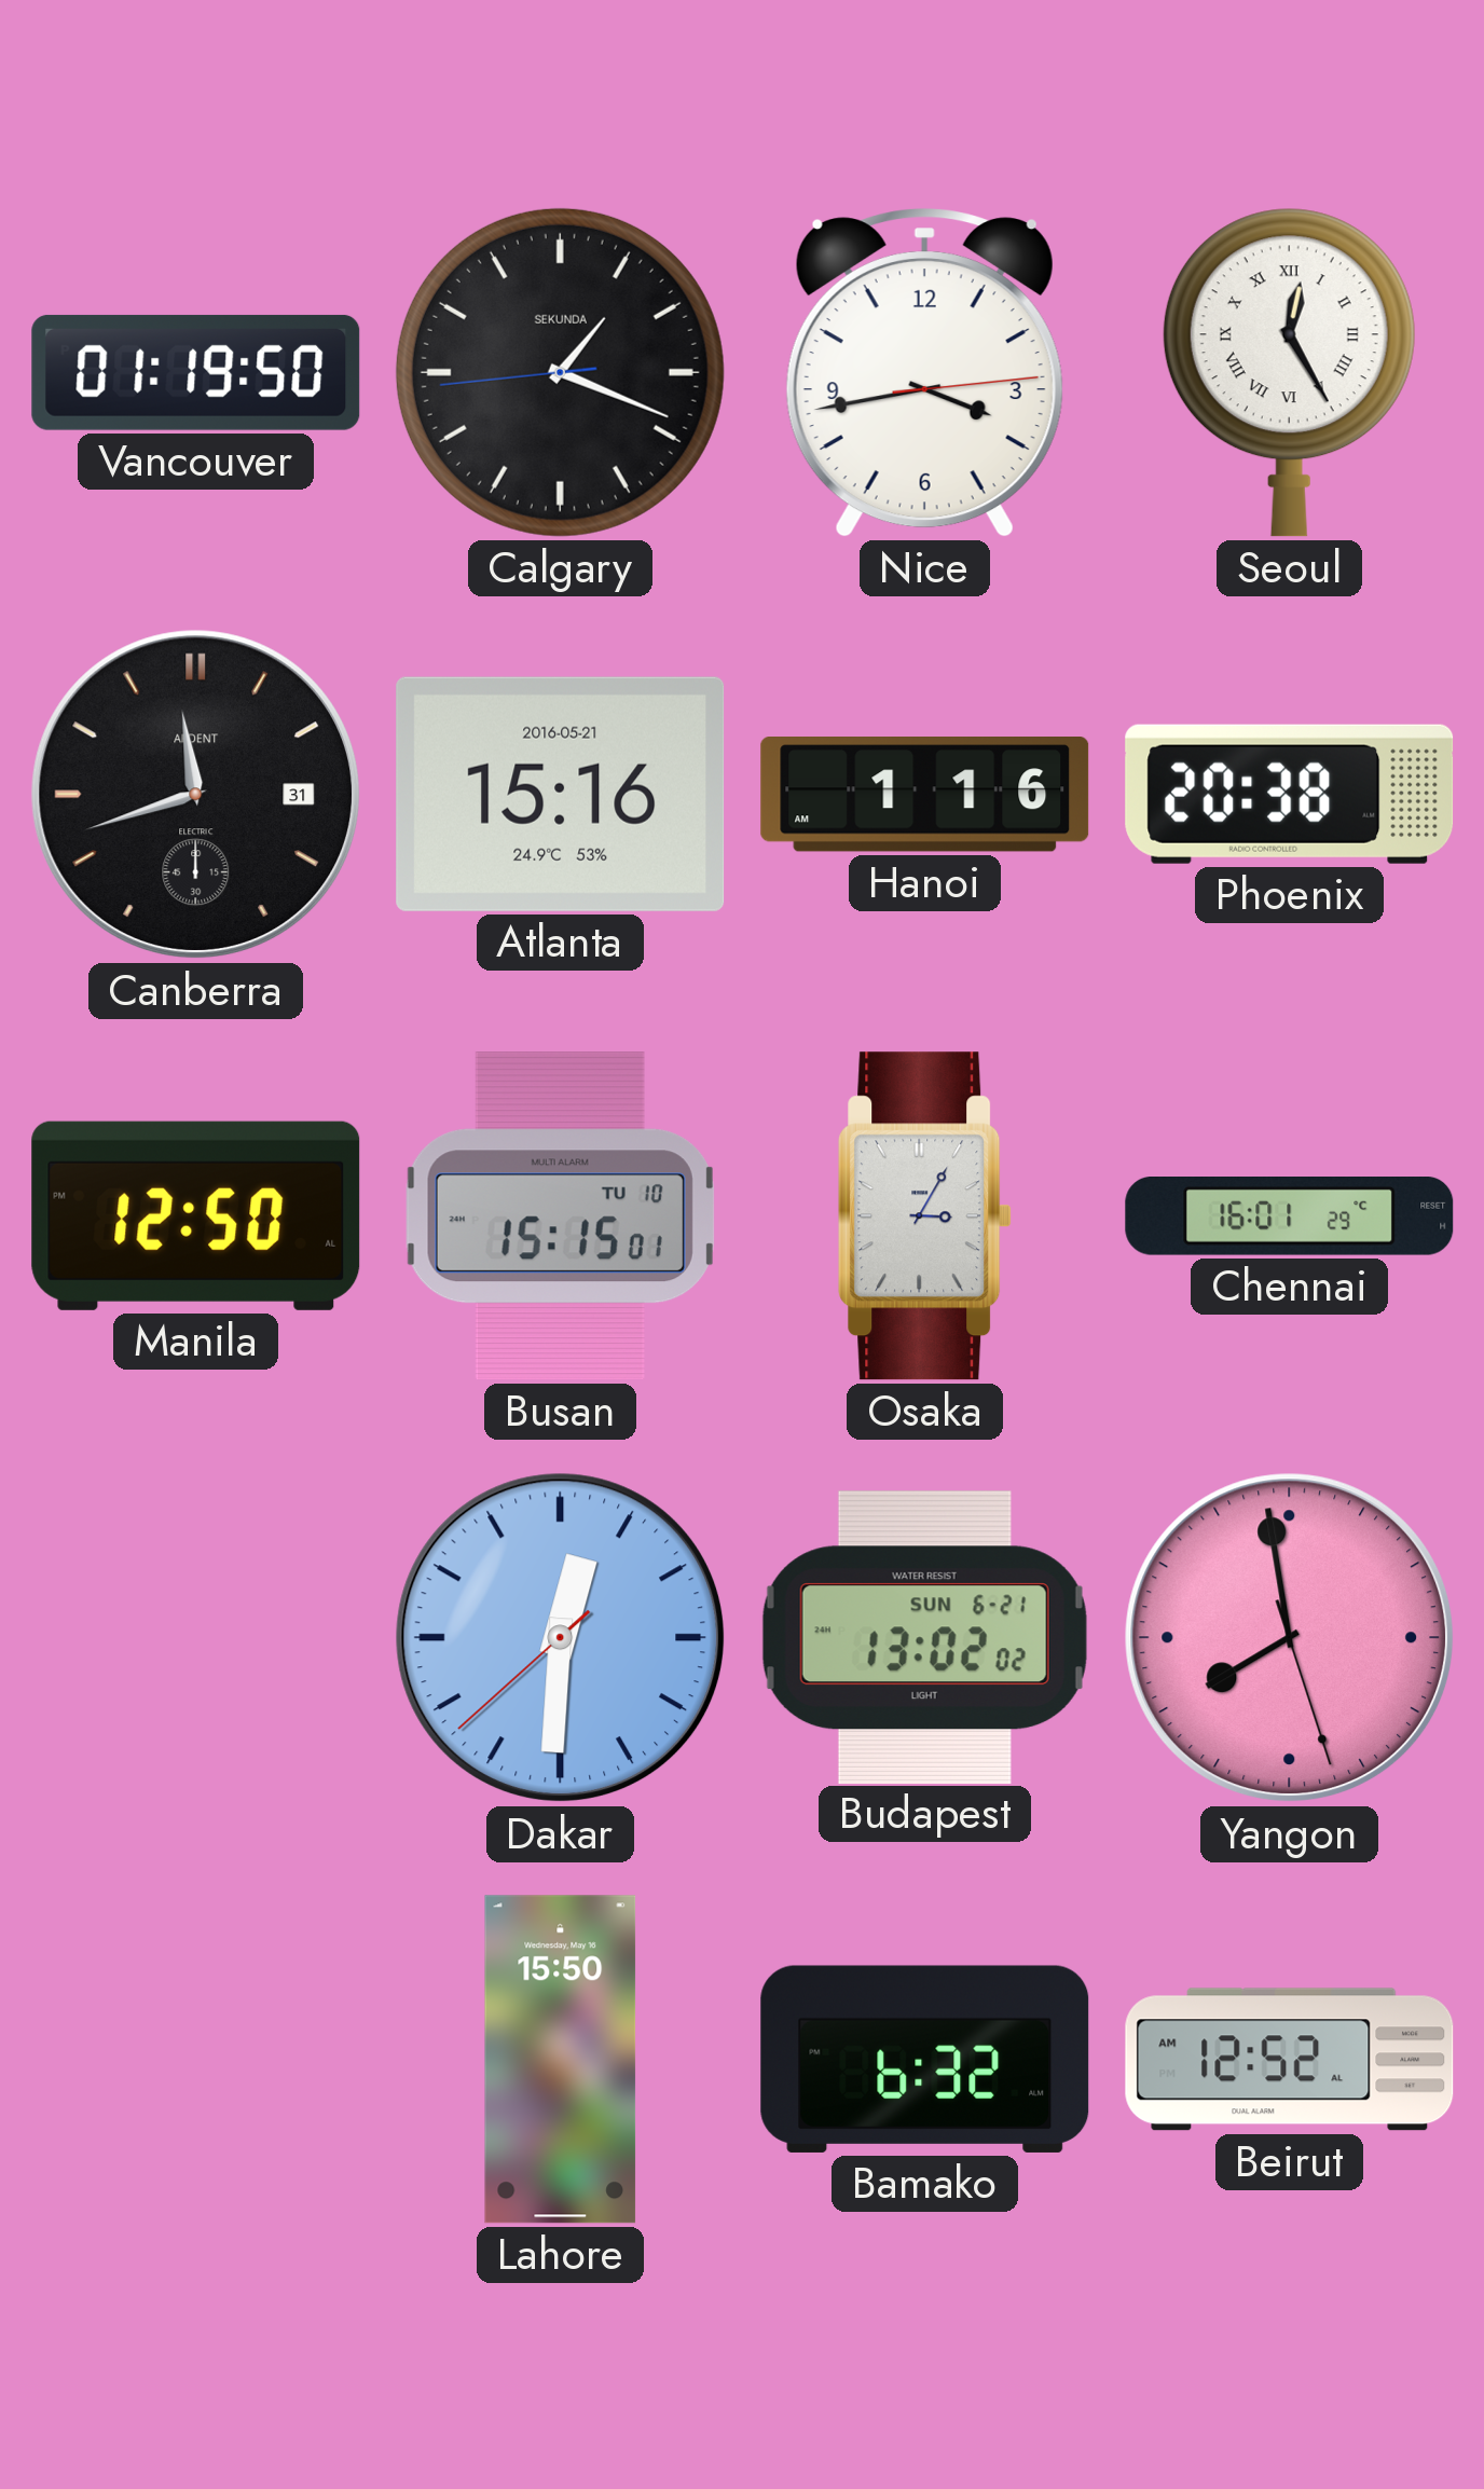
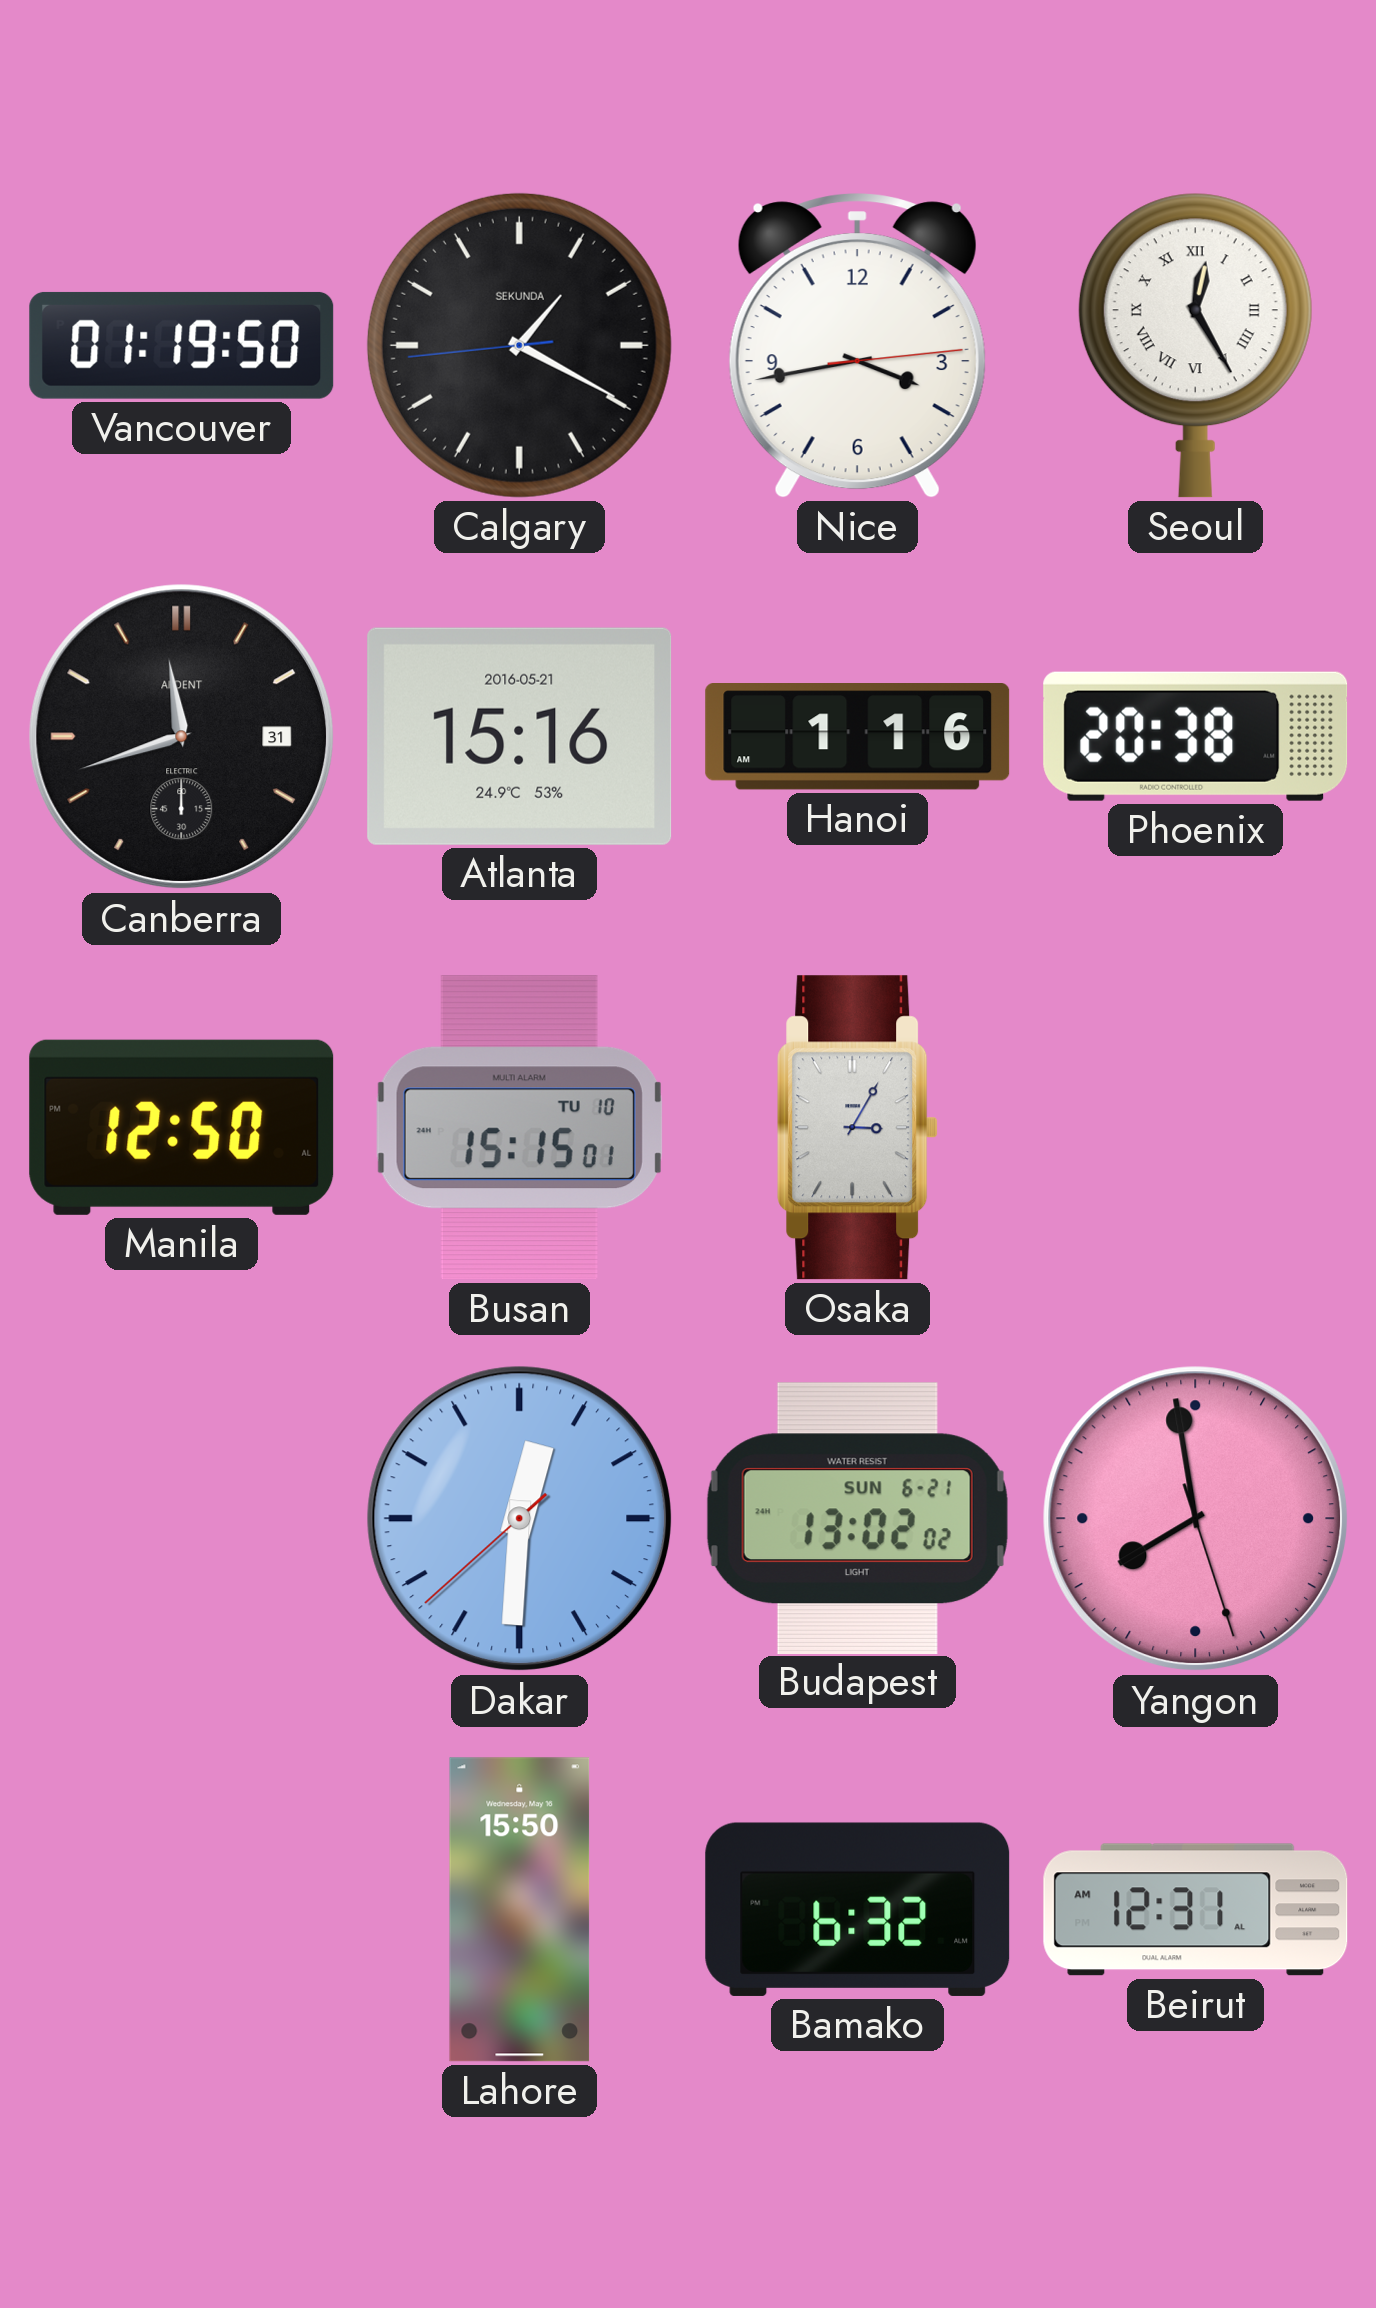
Calgary: 1:18 -> 1:19
Chennai: 16:01 -> none
Beirut: 12:52 -> 12:31
